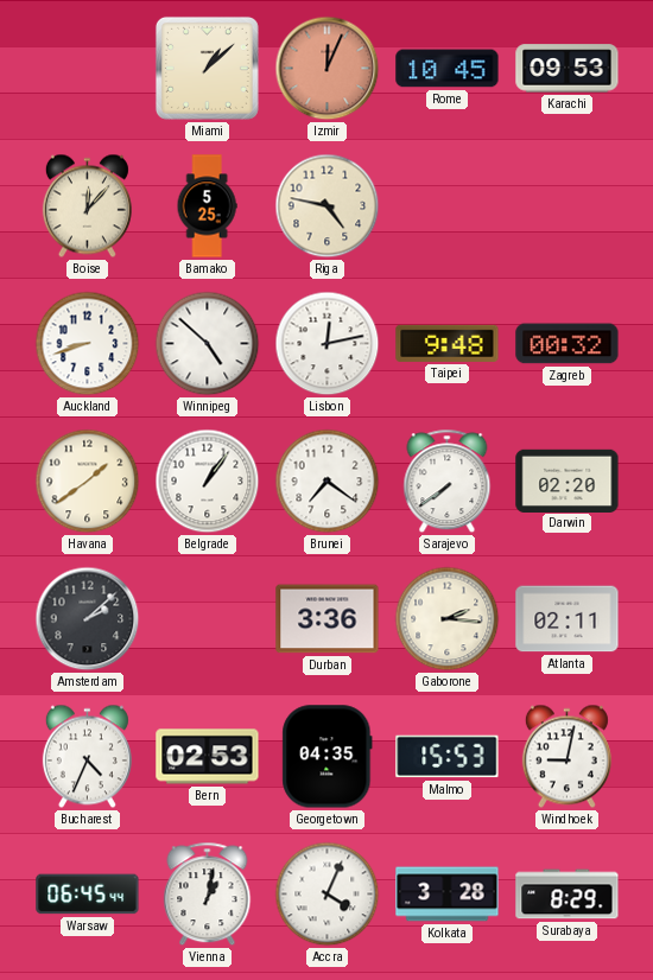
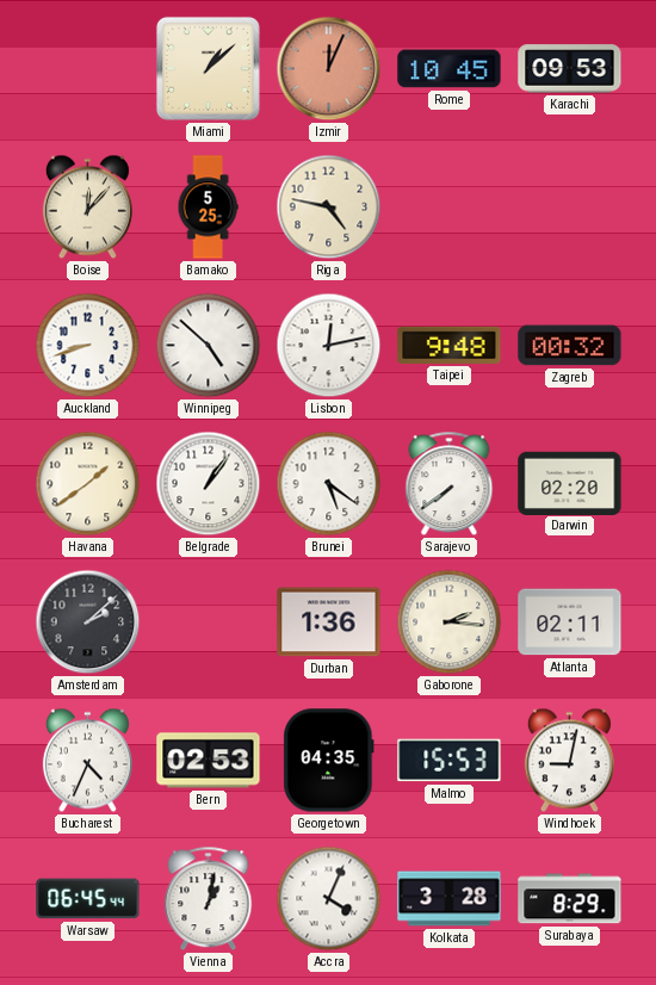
Brunei: 7:21 -> 5:21
Durban: 3:36 -> 1:36
